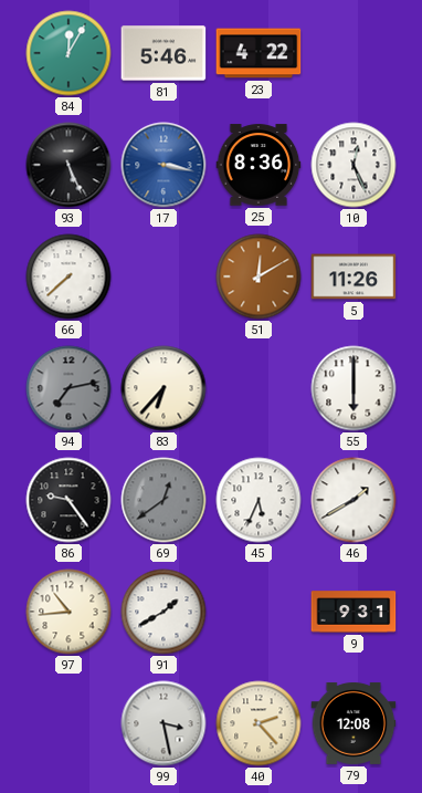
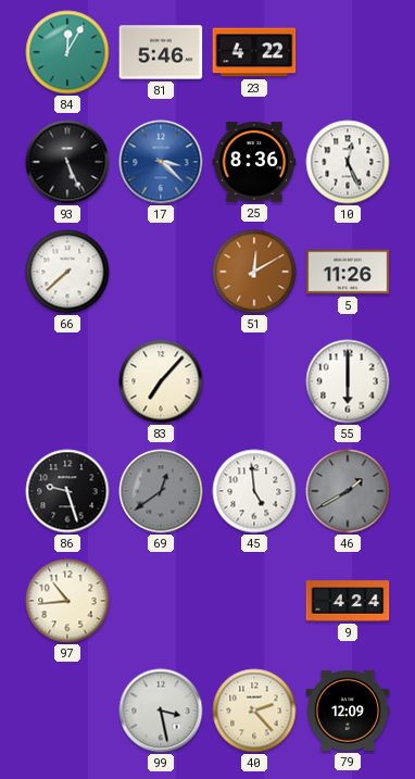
17: 3:17 -> 3:22
94: 7:13 -> none
83: 6:37 -> 7:07
86: 9:24 -> 9:27
45: 5:34 -> 4:59
46 dial: white -> grey
91: 1:40 -> none
9: 9:31 -> 4:24
79: 12:08 -> 12:09
